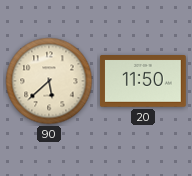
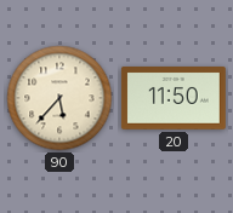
90: 5:38 -> 5:37
